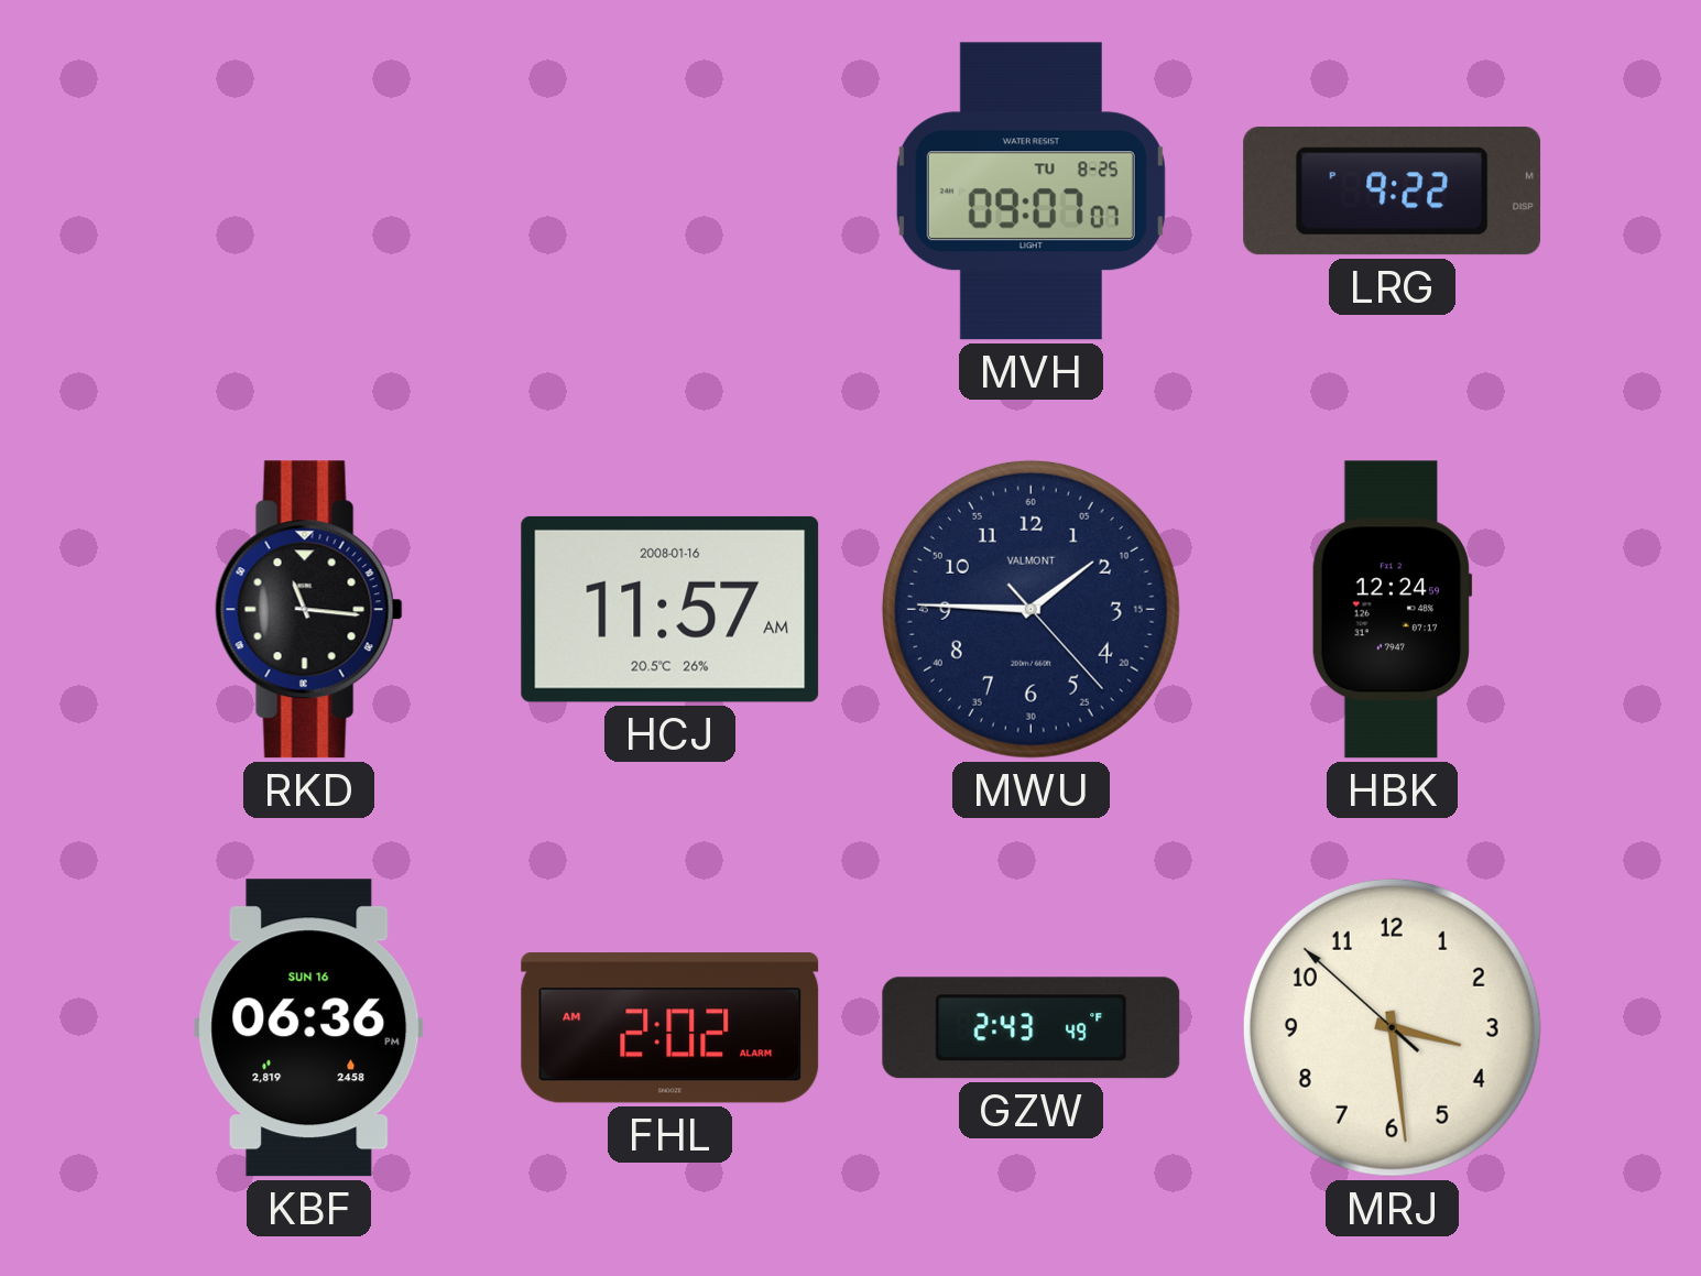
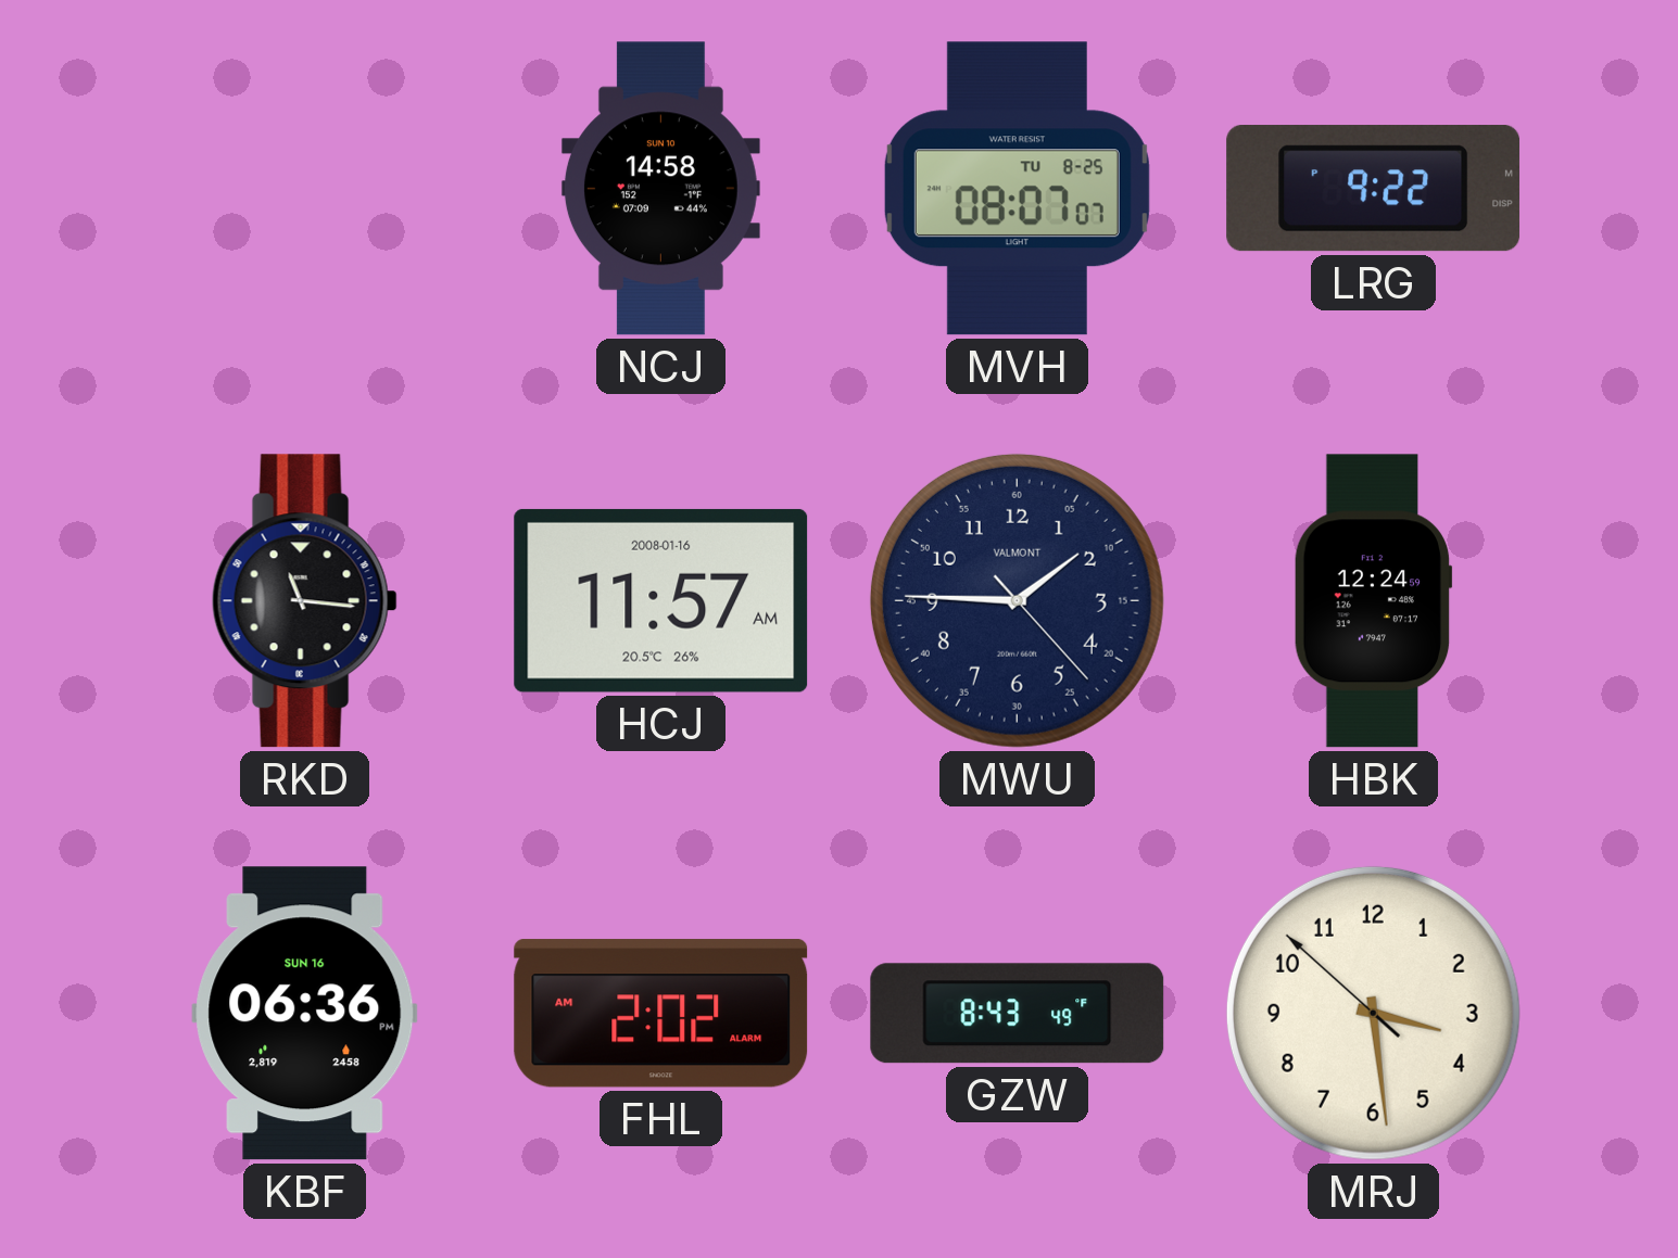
NCJ: none -> 14:58
MVH: 09:07 -> 08:07
GZW: 2:43 -> 8:43
